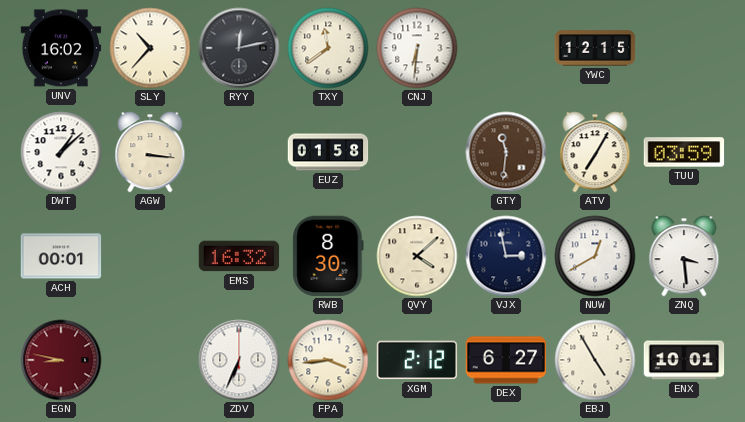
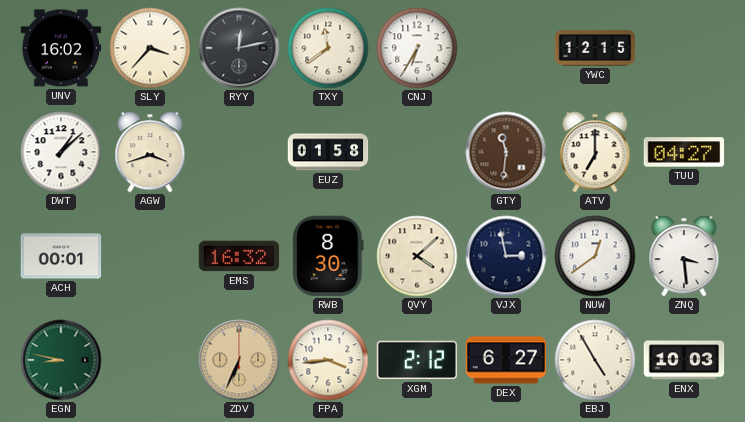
SLY: 10:37 -> 3:37
CNJ: 6:31 -> 6:35
AGW: 3:16 -> 3:42
ATV: 7:05 -> 7:00
TUU: 03:59 -> 04:27
NUW: 12:40 -> 12:39
EGN dial: burgundy -> green
ZDV dial: white -> champagne
ENX: 10:01 -> 10:03
